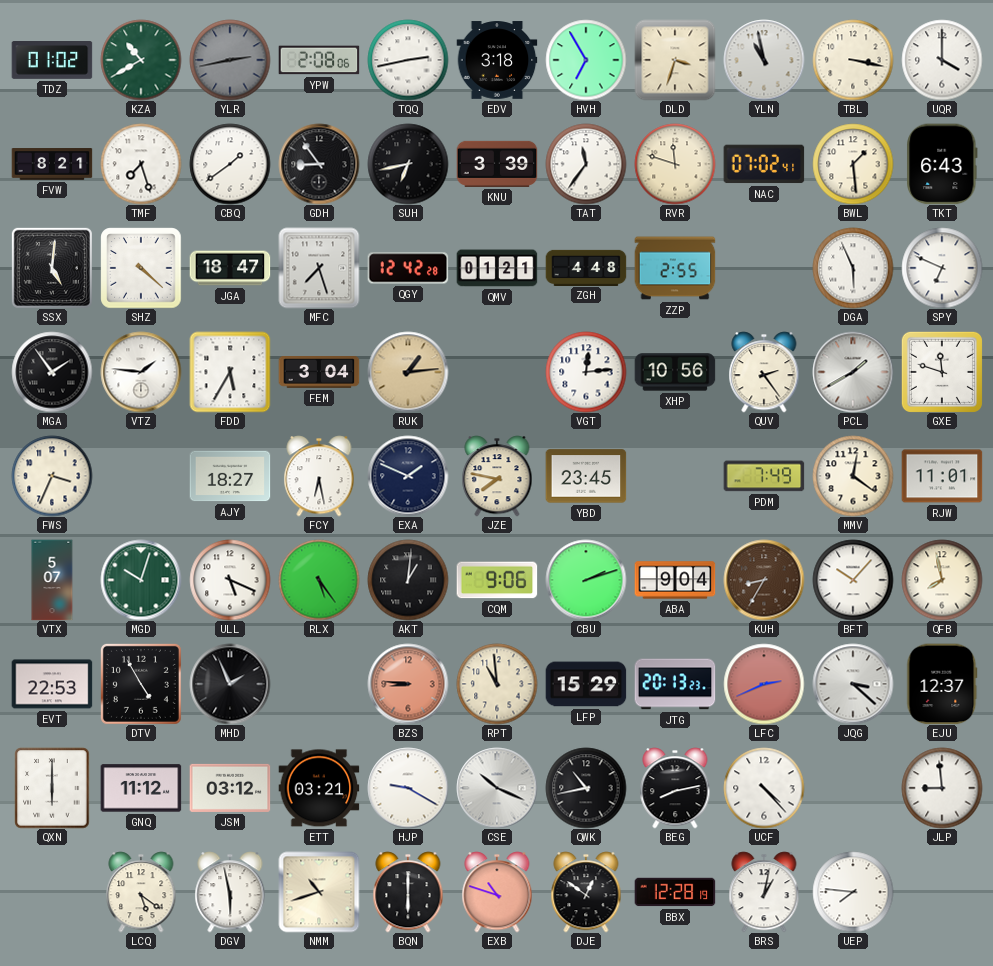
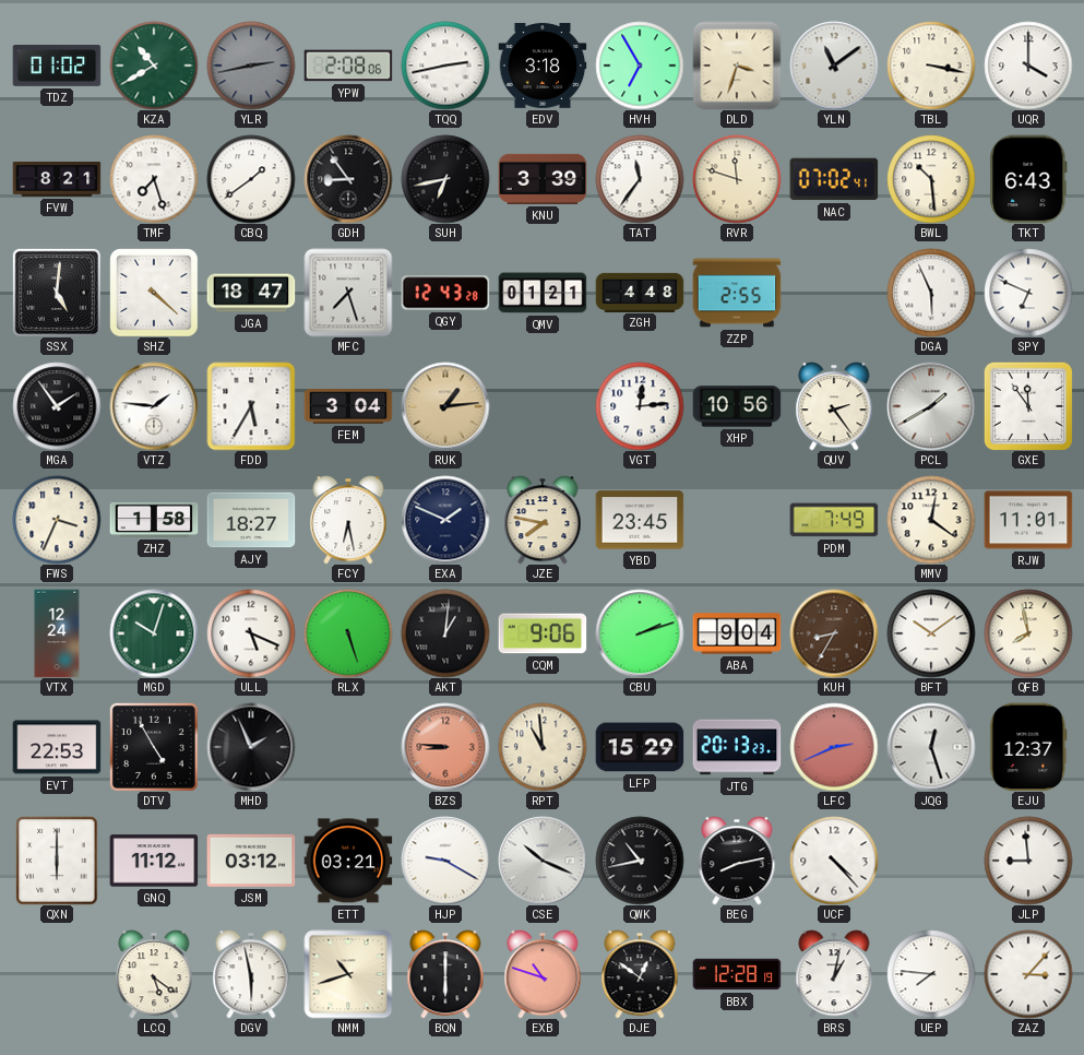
YLN: 10:58 -> 11:09
BWL: 1:29 -> 10:29
QGY: 12:42 -> 12:43
GXE: 11:48 -> 11:54
ZHZ: none -> 1:58
VTX: 5:07 -> 12:24
RLX: 5:24 -> 5:27
BFT: 10:07 -> 10:09
JQG: 3:22 -> 12:27
ZAZ: none -> 3:07
